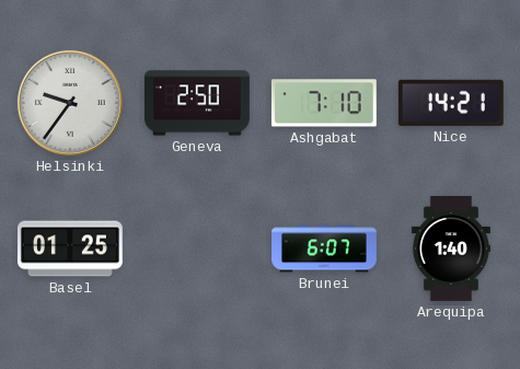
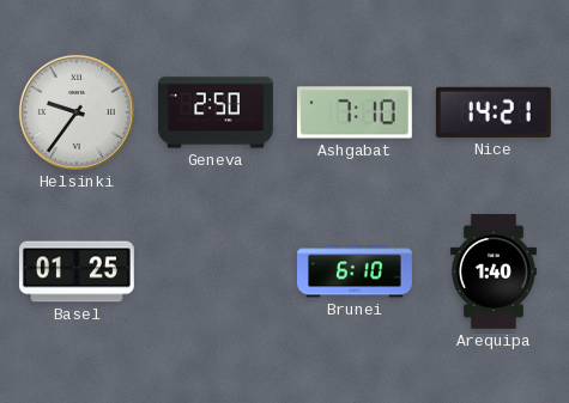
Brunei: 6:07 -> 6:10
